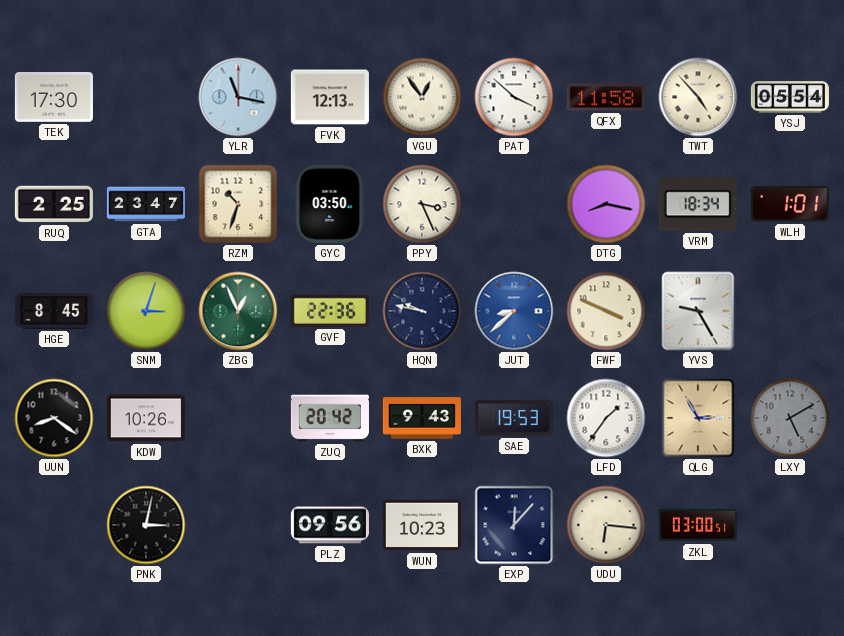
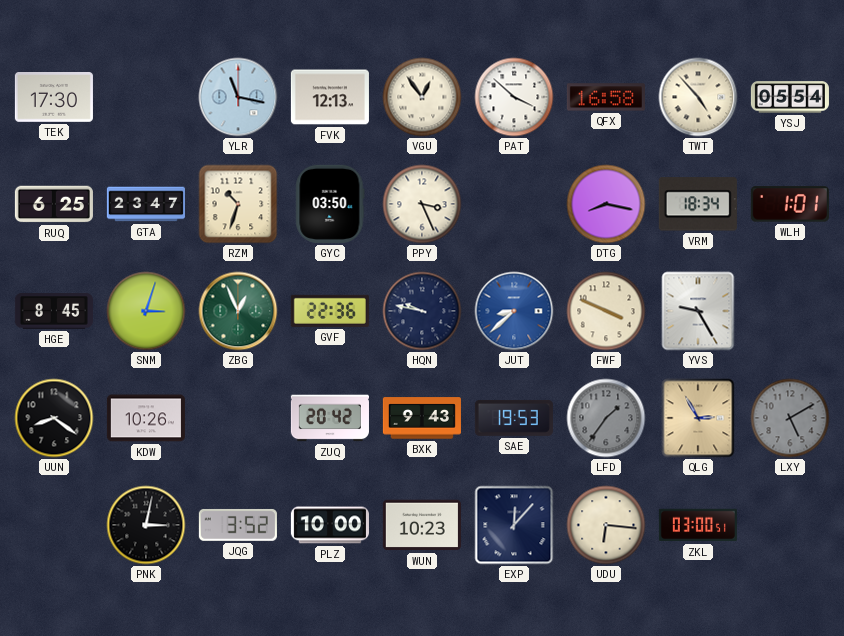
QFX: 11:58 -> 16:58
RUQ: 2:25 -> 6:25
LFD dial: white -> grey
JQG: none -> 3:52
PLZ: 09:56 -> 10:00
